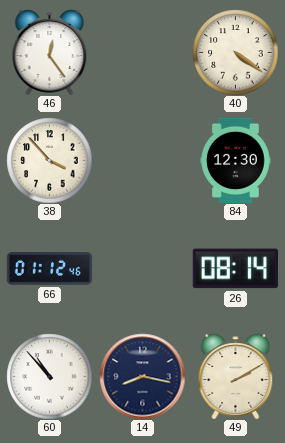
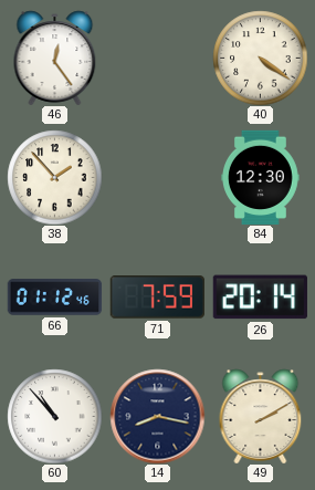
38: 3:53 -> 1:53
71: none -> 7:59
26: 08:14 -> 20:14
